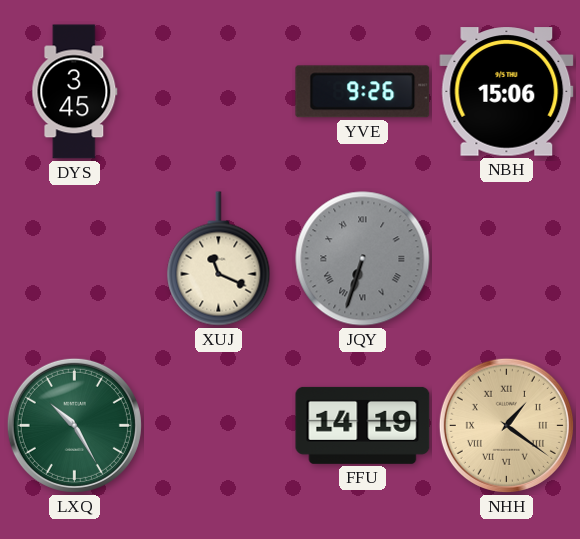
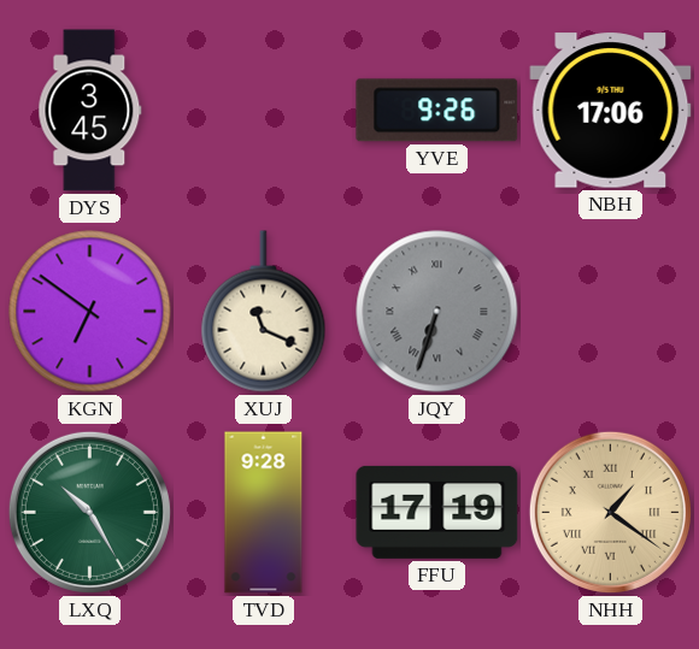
NBH: 15:06 -> 17:06
KGN: none -> 6:51
TVD: none -> 9:28
FFU: 14:19 -> 17:19
